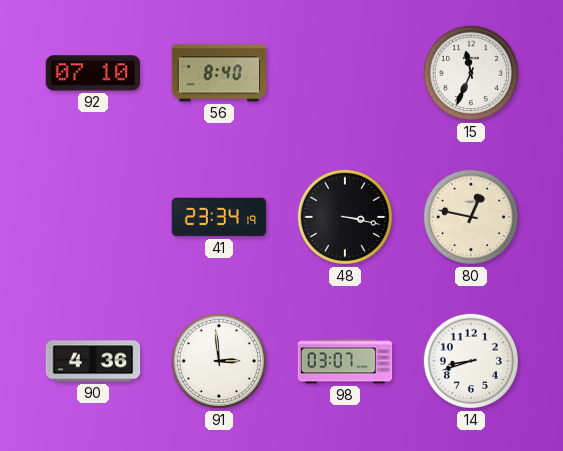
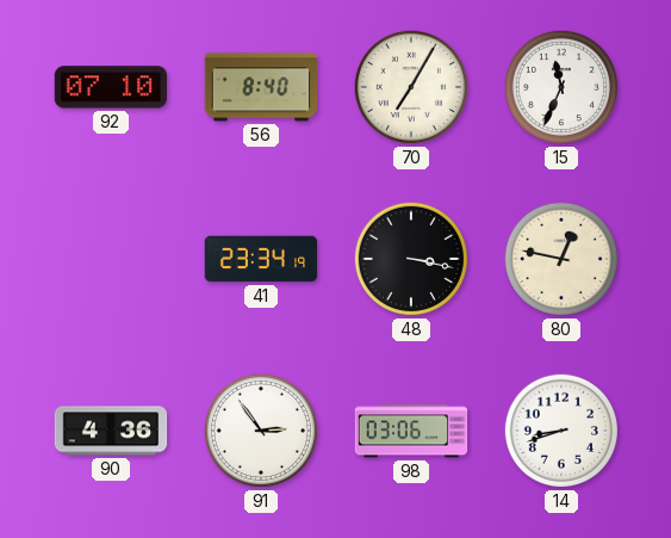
70: none -> 7:05
91: 2:59 -> 2:54
98: 03:07 -> 03:06
